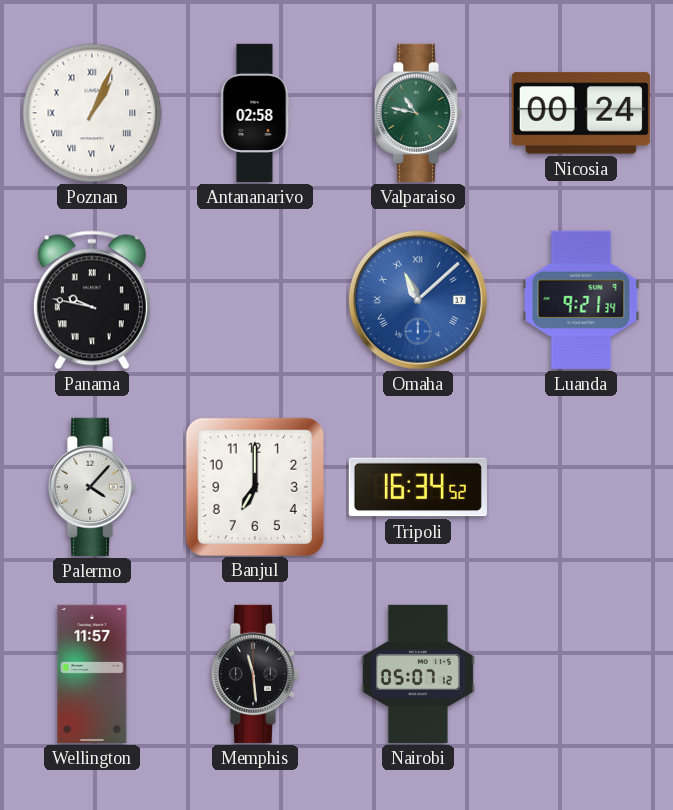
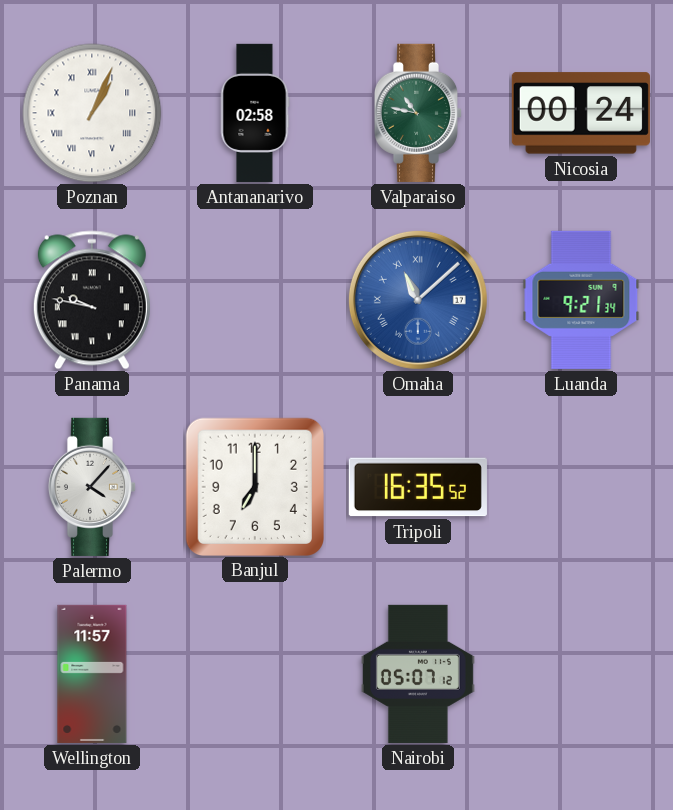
Tripoli: 16:34 -> 16:35
Memphis: 11:29 -> none
